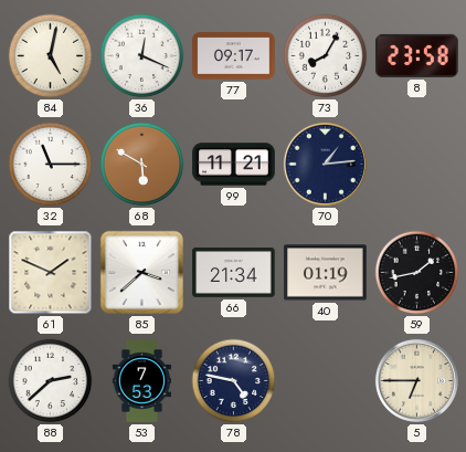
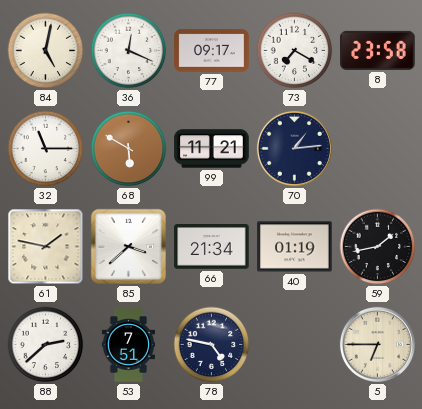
73: 8:05 -> 7:20
61: 1:49 -> 1:47
53: 7:53 -> 7:51
